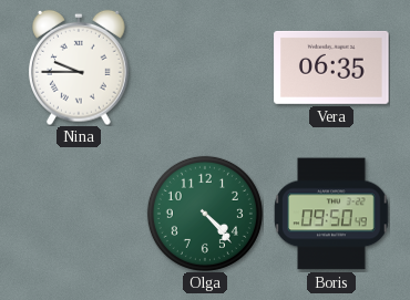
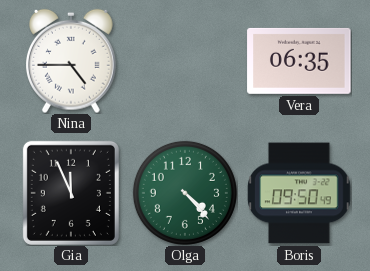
Nina: 9:45 -> 4:45
Gia: none -> 11:56
